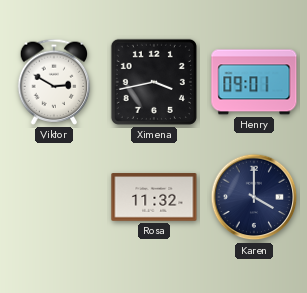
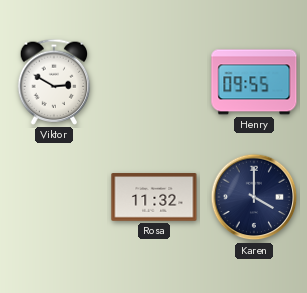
Ximena: 3:43 -> none
Henry: 09:01 -> 09:55
